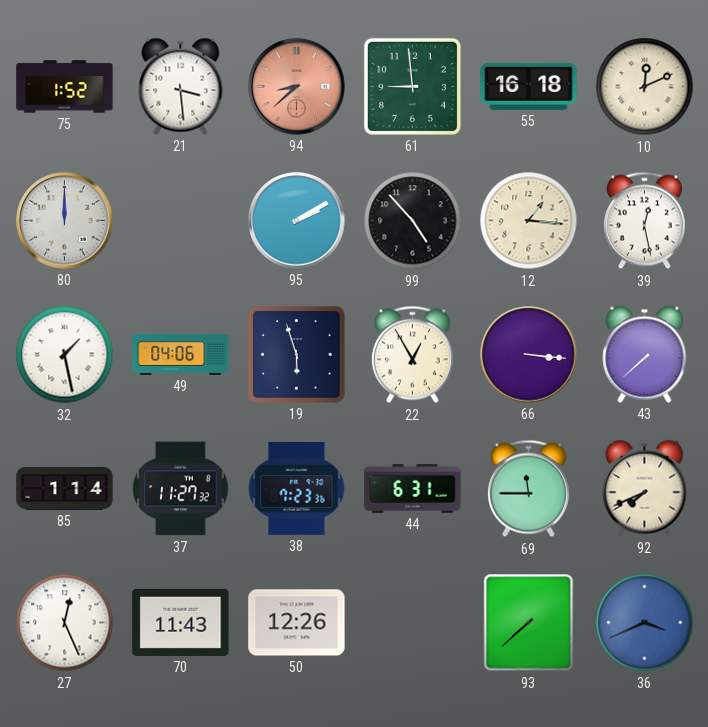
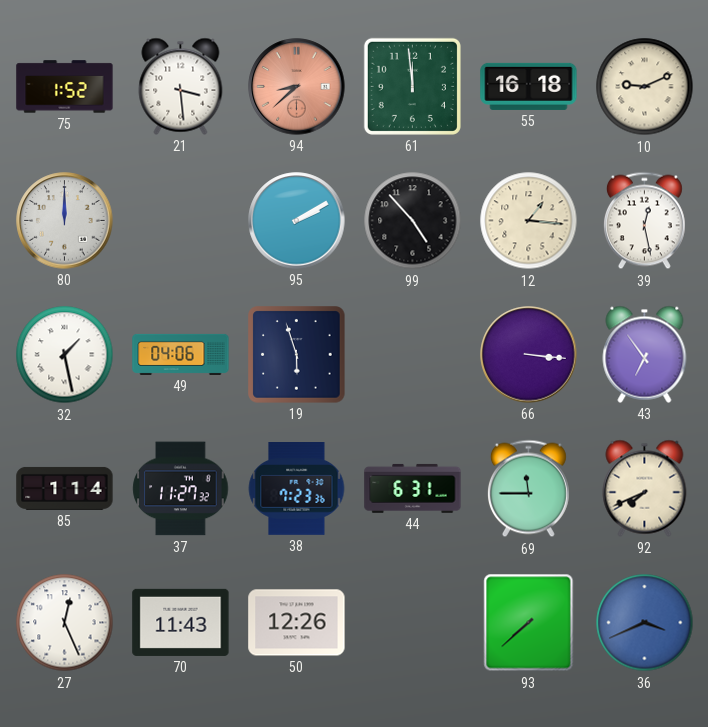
61: 8:59 -> 11:59
10: 12:11 -> 9:11
22: 12:55 -> none
43: 7:38 -> 6:54
